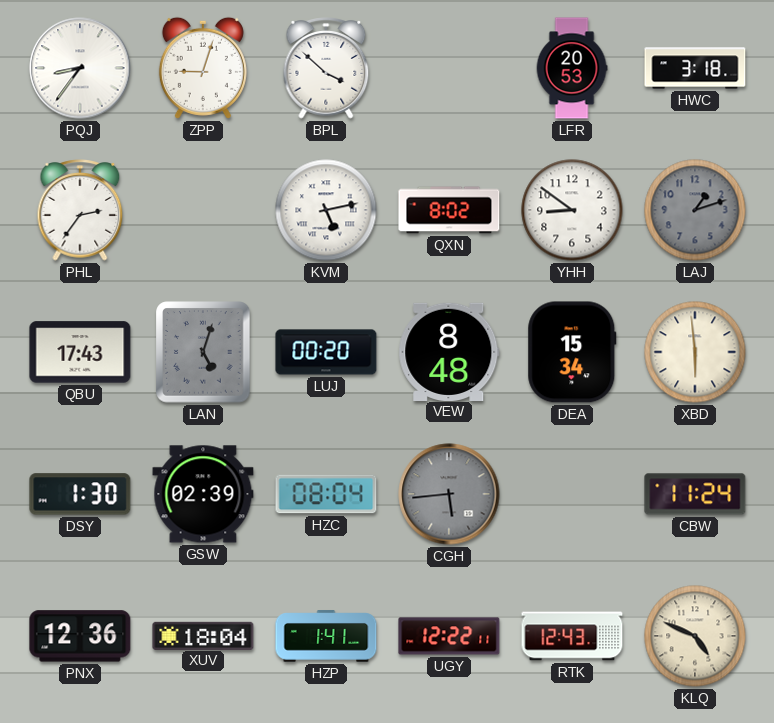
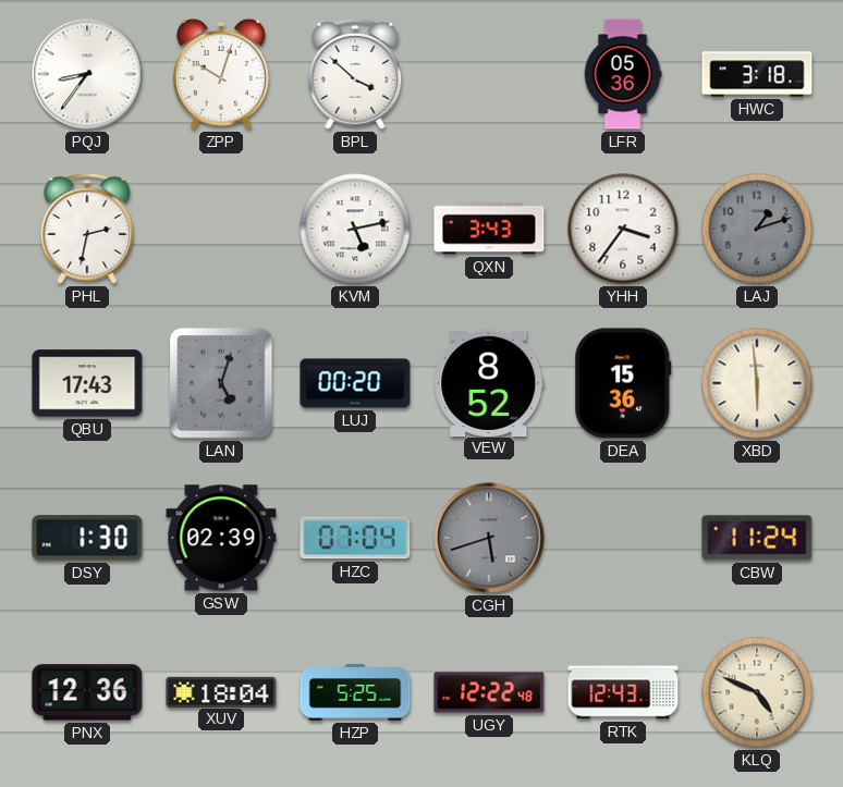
ZPP: 9:03 -> 10:03
LFR: 20:53 -> 05:36
PHL: 2:36 -> 2:32
QXN: 8:02 -> 3:43
YHH: 8:51 -> 3:36
VEW: 8:48 -> 8:52
DEA: 15:34 -> 15:36
HZC: 08:04 -> 07:04
CGH: 5:44 -> 5:42
HZP: 1:41 -> 5:25
UGY: 12:22:11 -> 12:22:48
